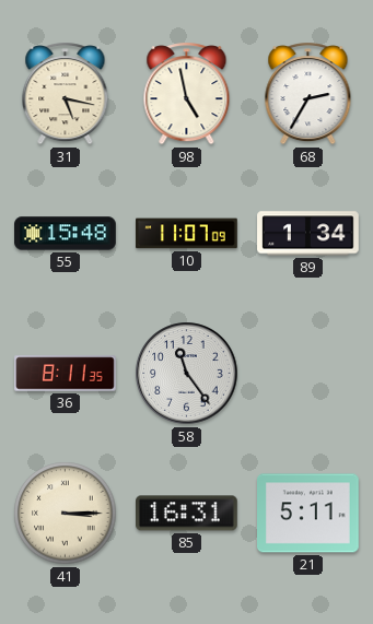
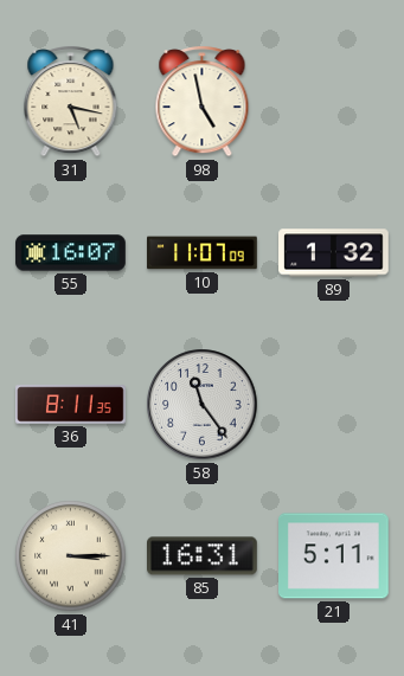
68: 2:35 -> none
55: 15:48 -> 16:07
89: 1:34 -> 1:32
